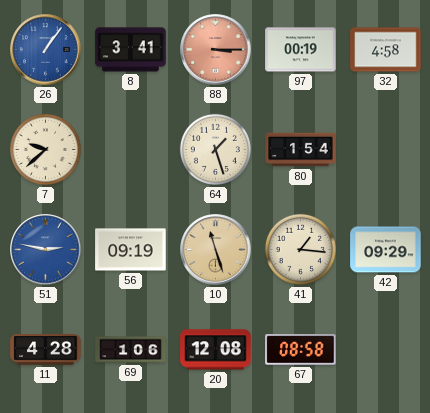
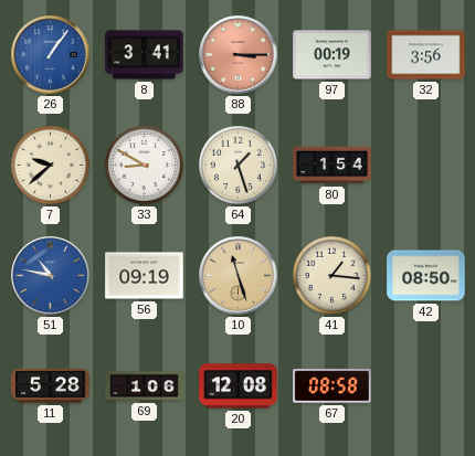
32: 4:58 -> 3:56
33: none -> 8:50
51: 2:47 -> 10:47
42: 09:29 -> 08:50
11: 4:28 -> 5:28
